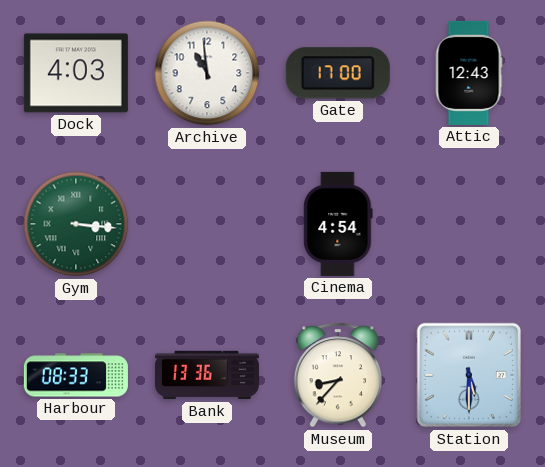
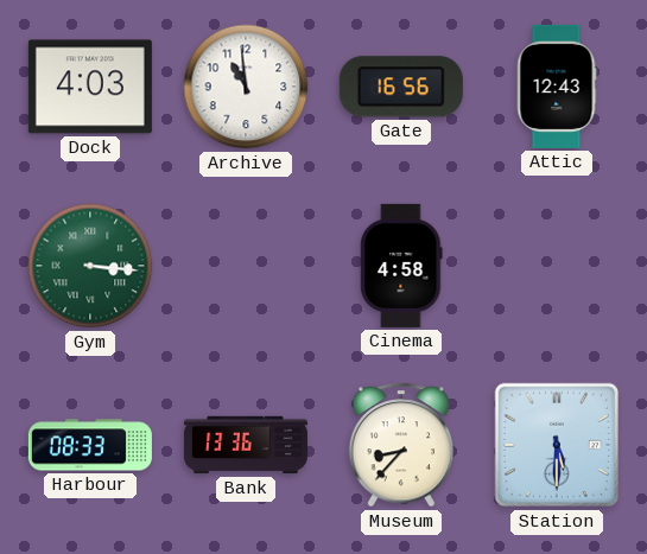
Gate: 17:00 -> 16:56
Cinema: 4:54 -> 4:58
